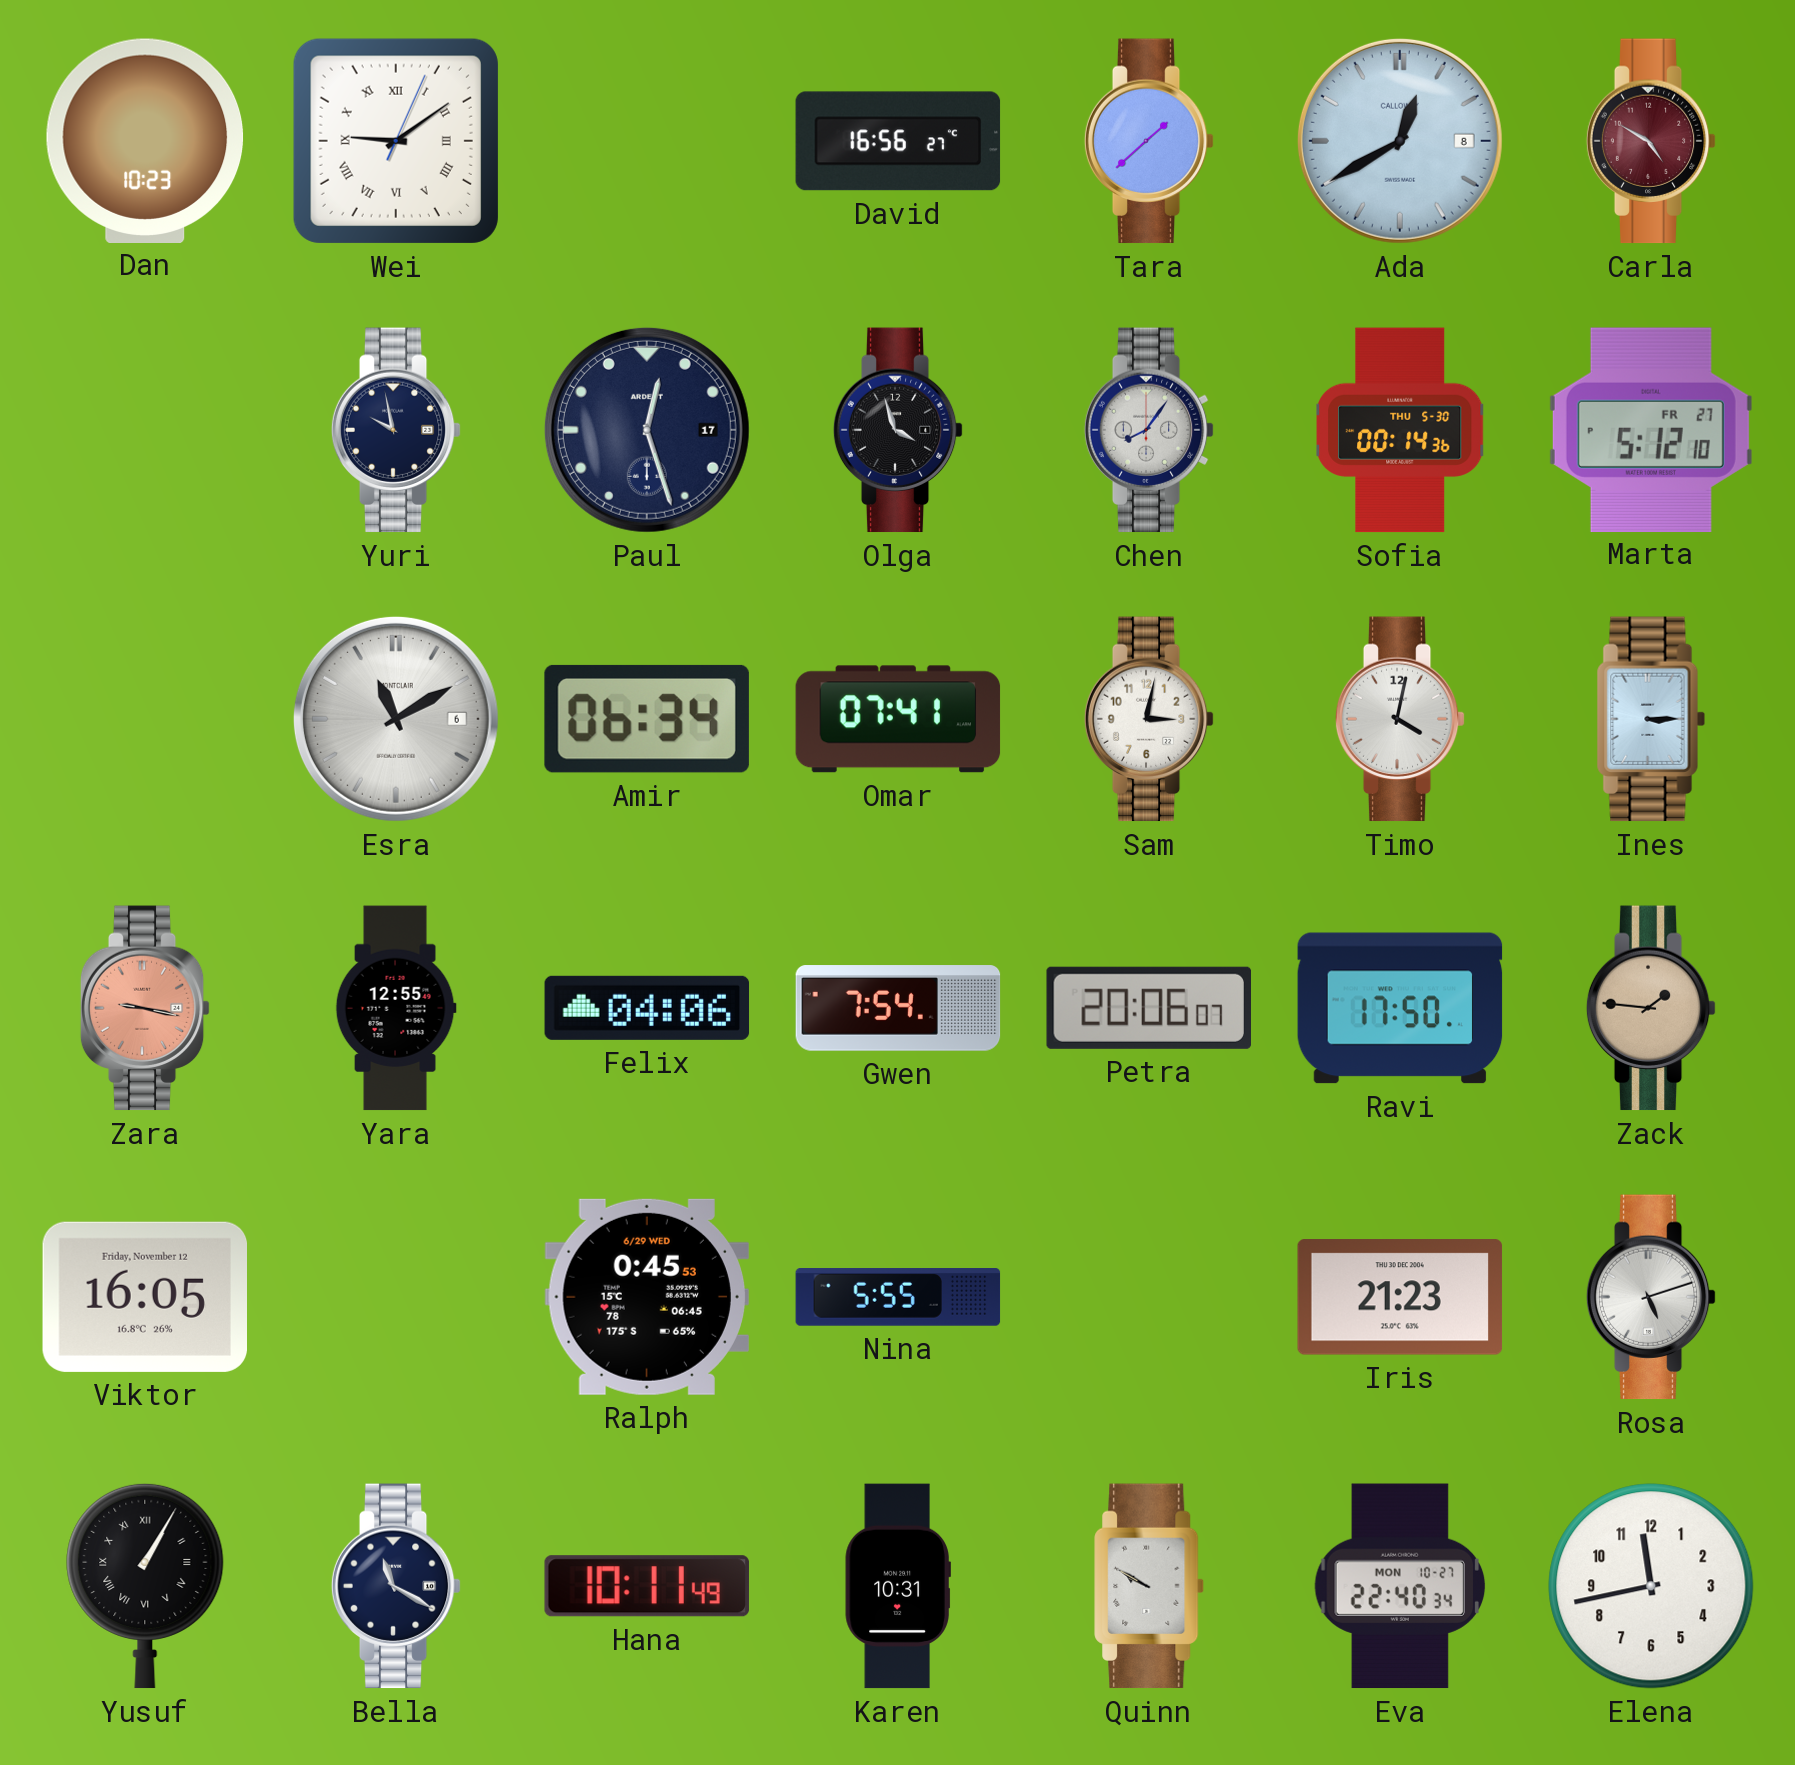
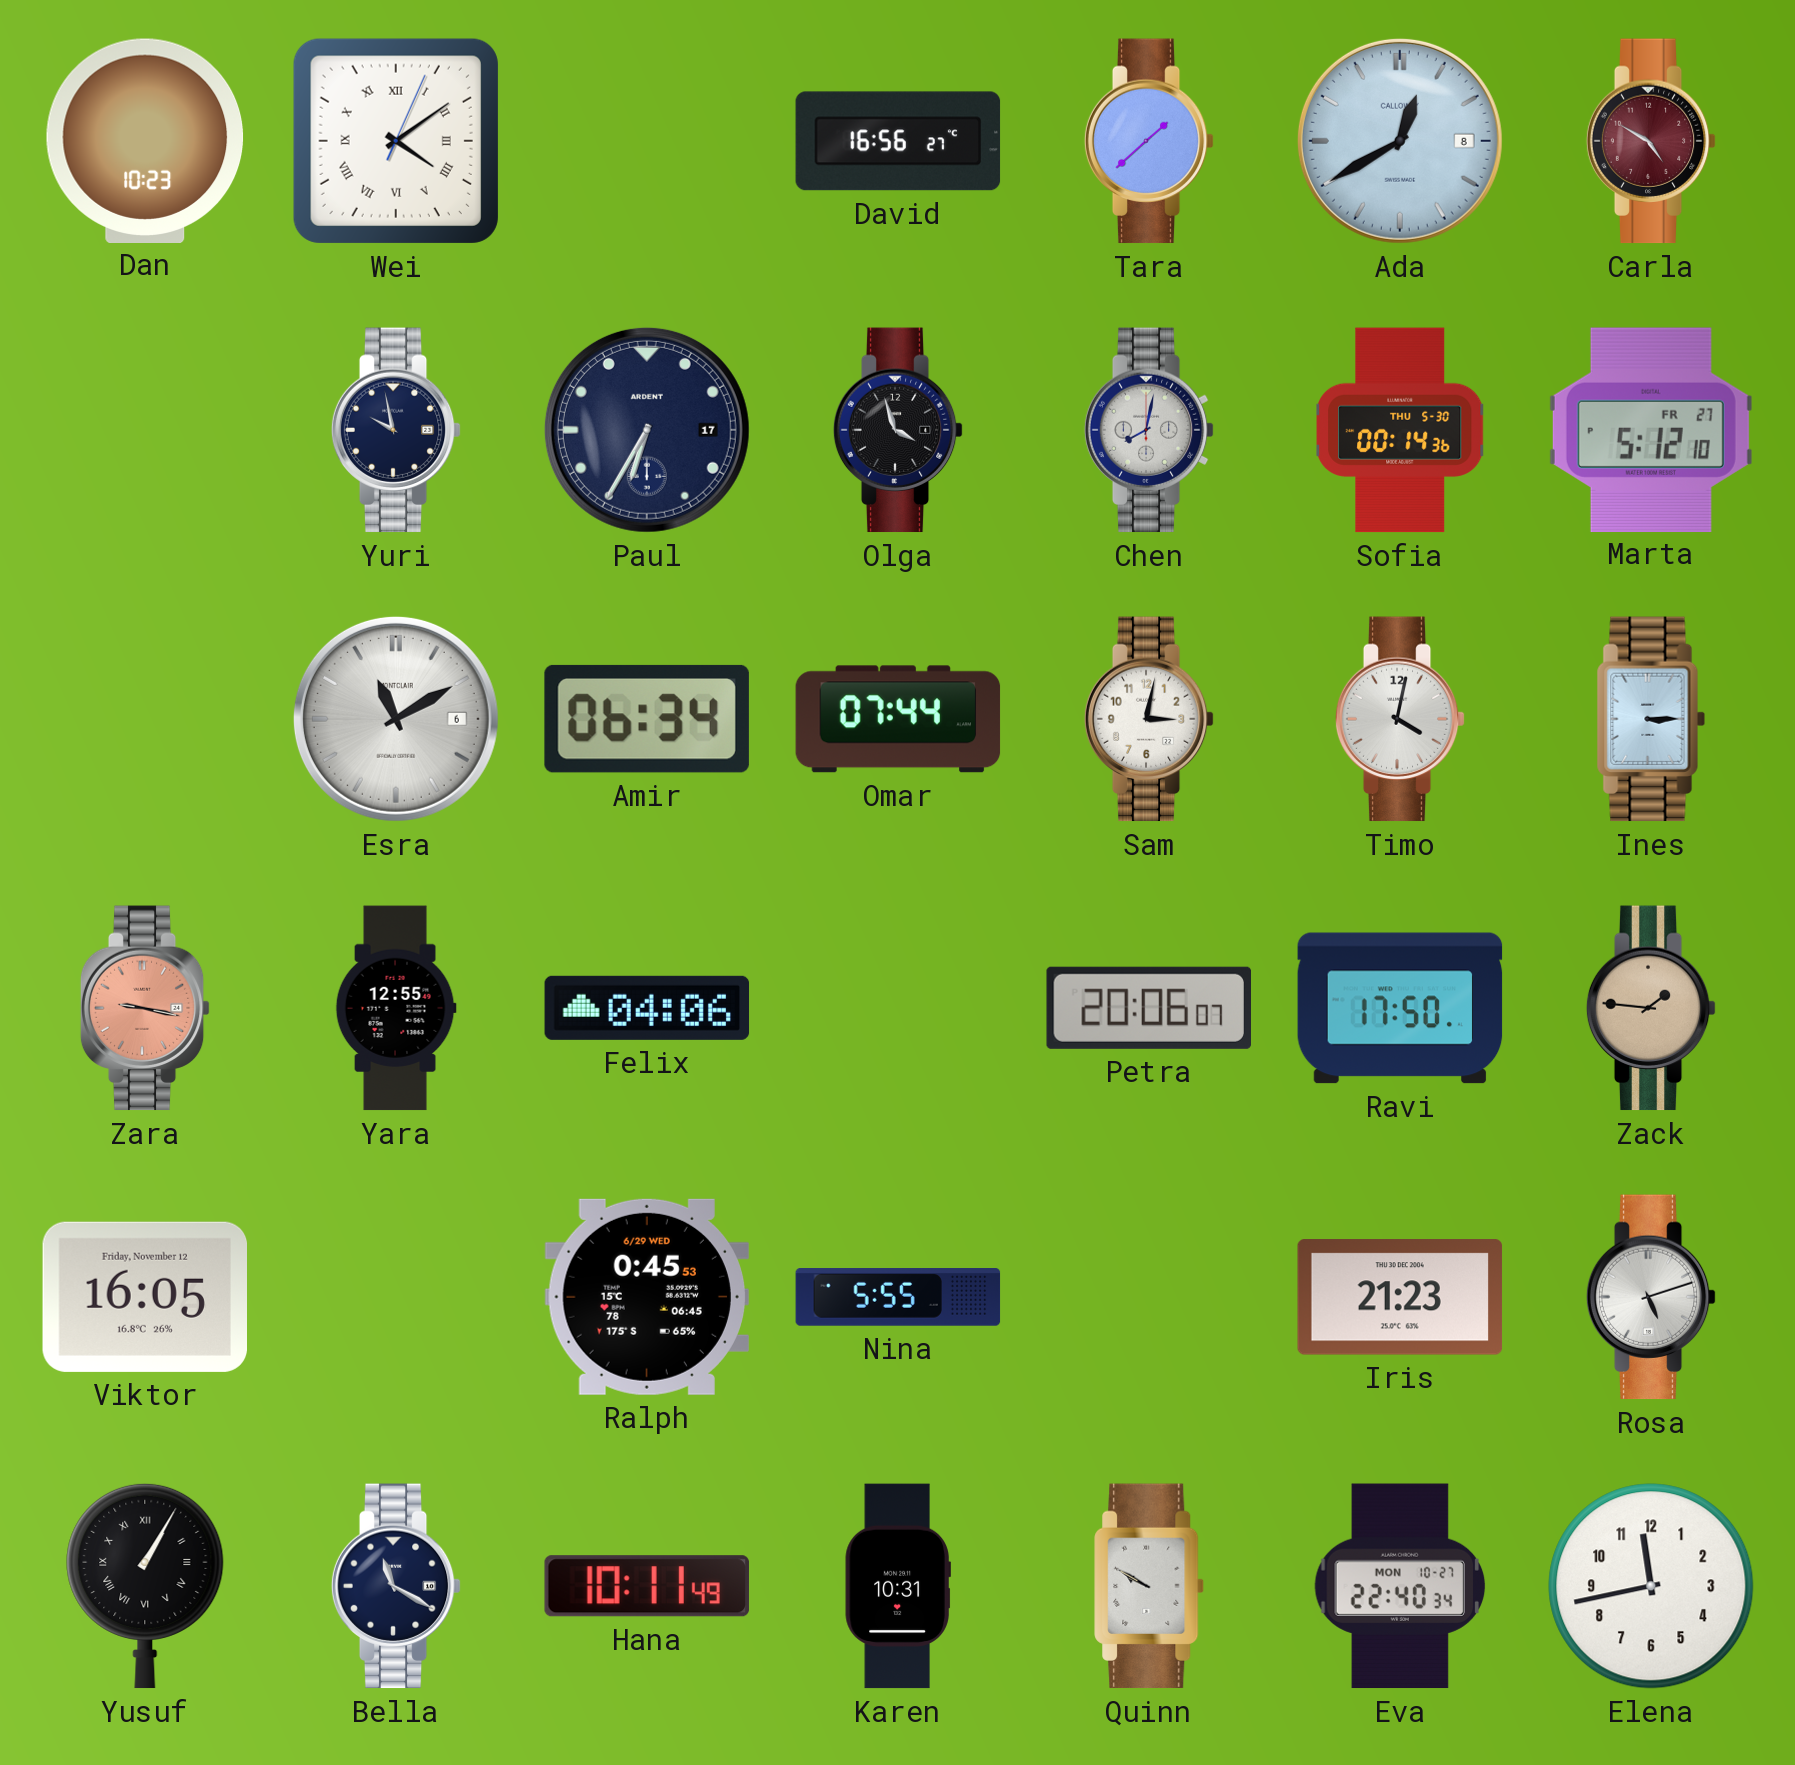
Wei: 9:09 -> 4:09
Paul: 12:27 -> 6:35
Chen: 8:06 -> 8:02
Omar: 07:41 -> 07:44
Gwen: 7:54 -> none
